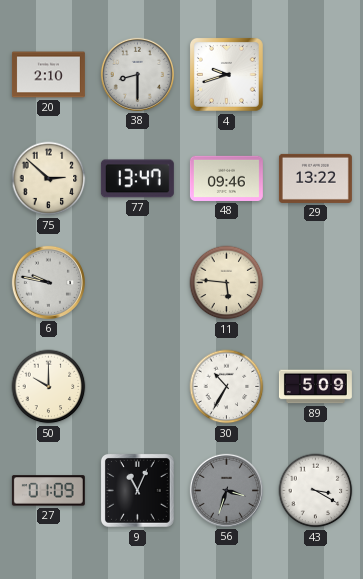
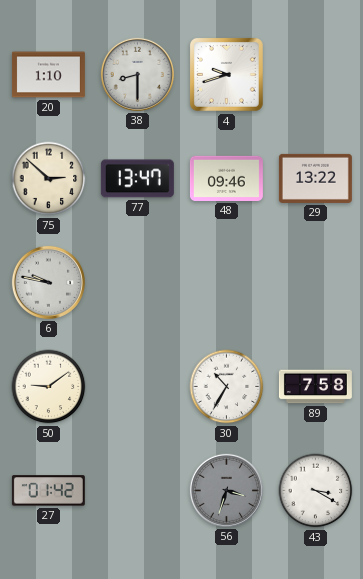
20: 2:10 -> 1:10
11: 5:46 -> none
50: 10:00 -> 9:09
89: 5:09 -> 7:58
27: 01:09 -> 01:42
9: 11:04 -> none
